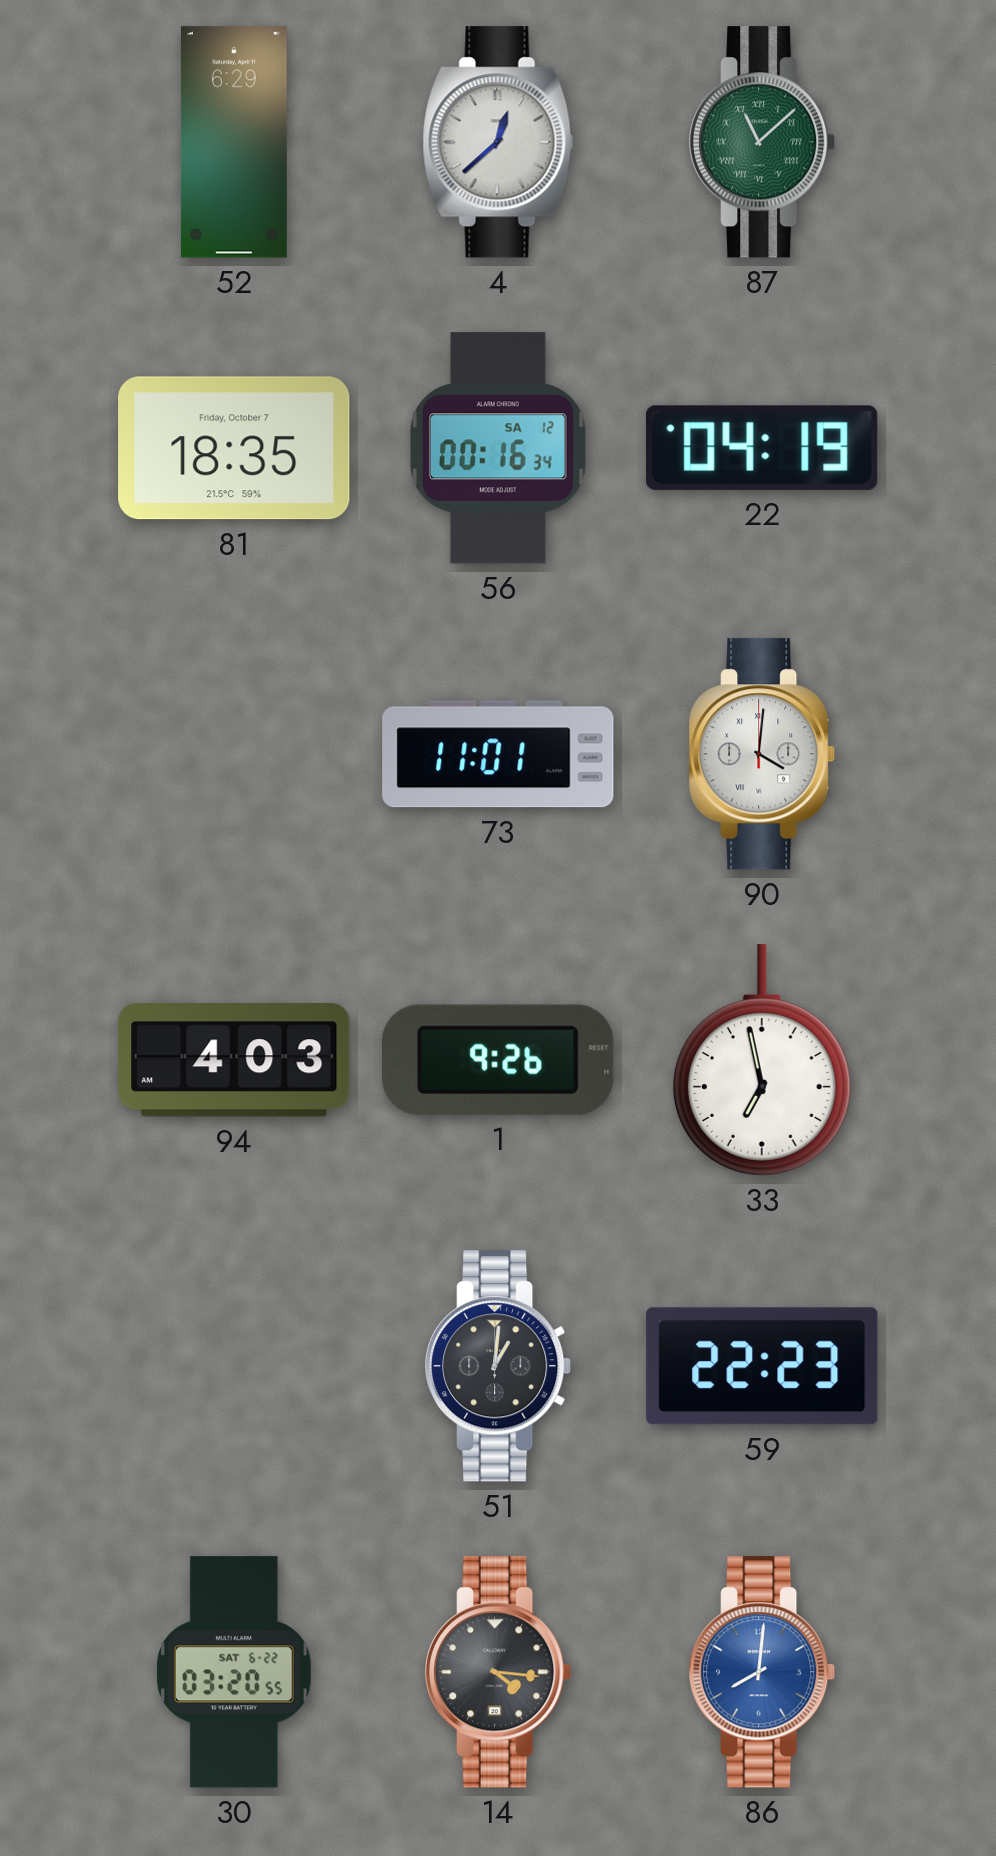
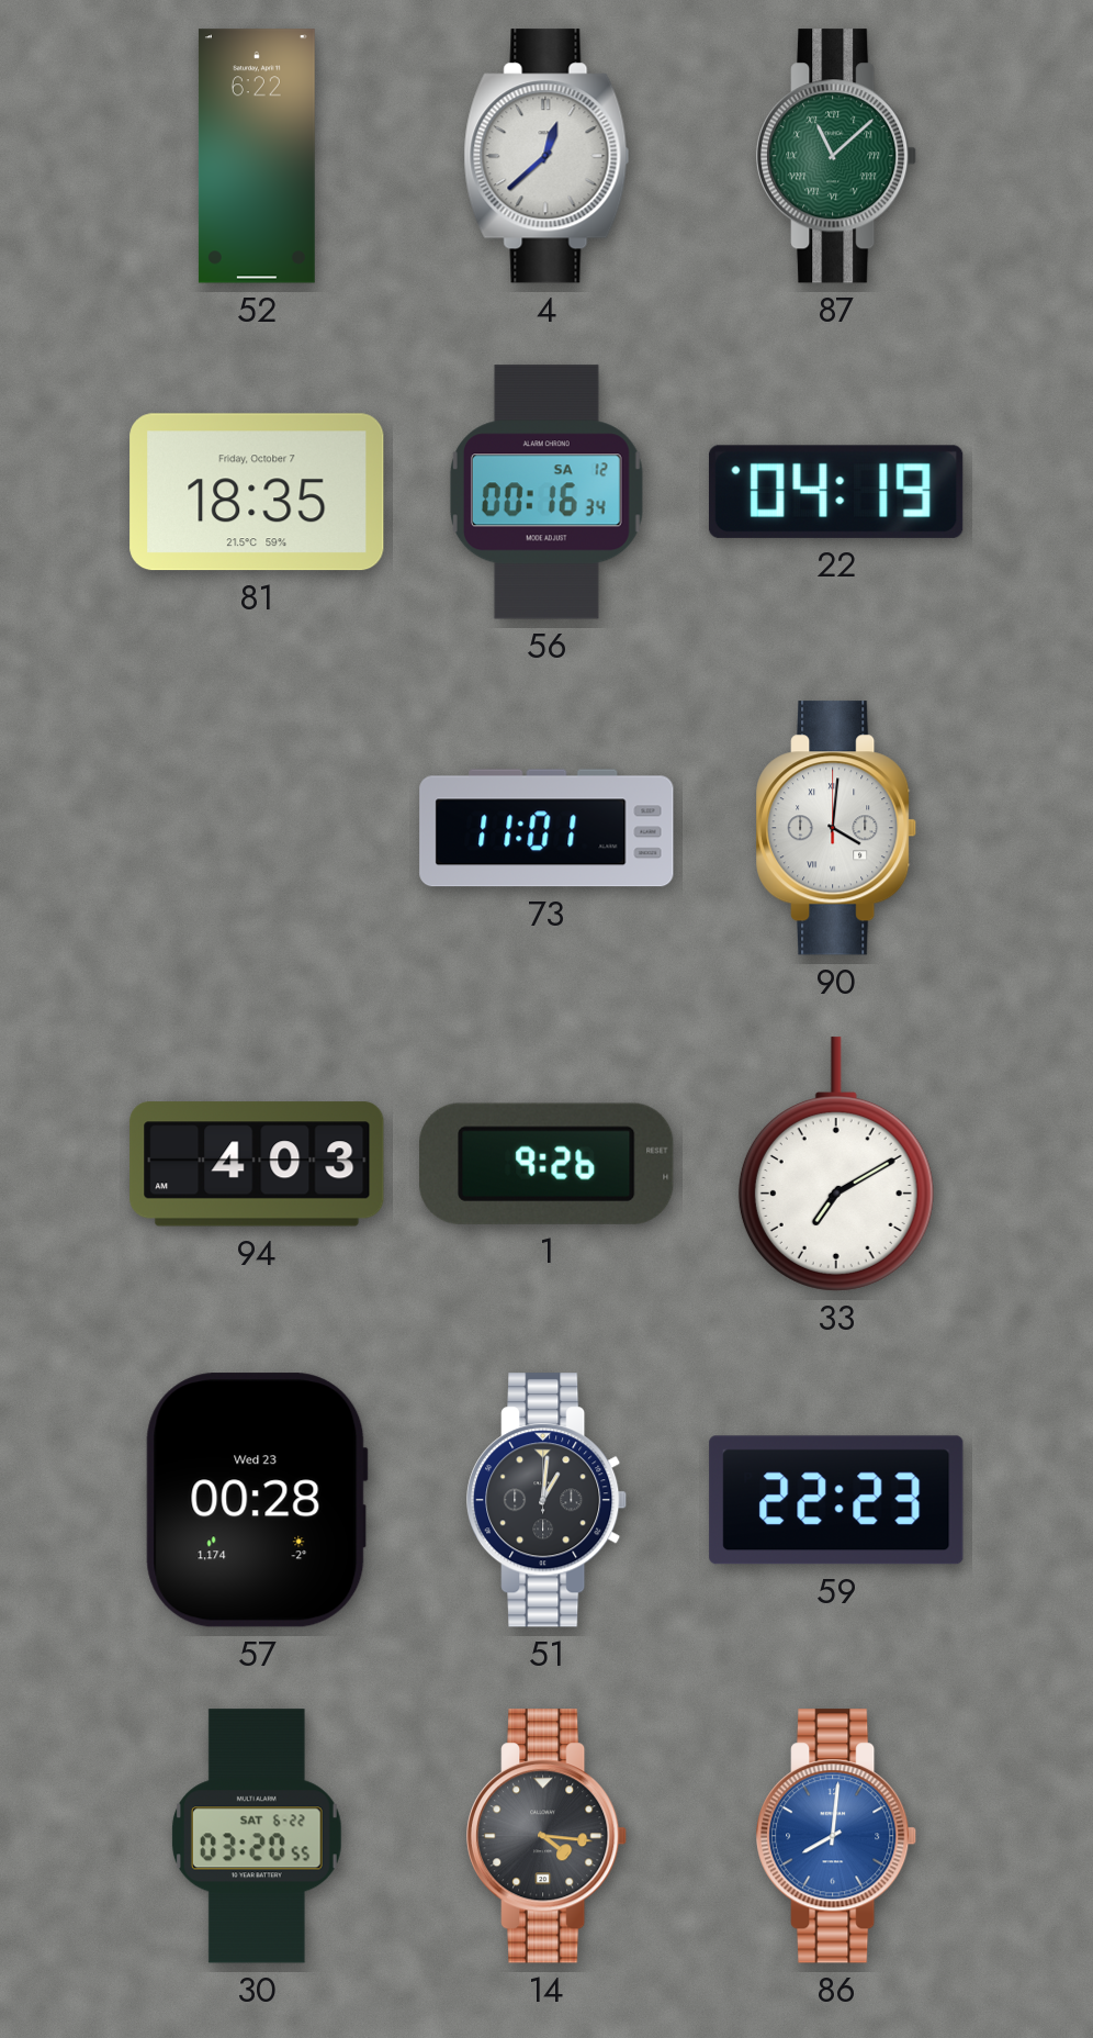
52: 6:29 -> 6:22
33: 6:58 -> 7:10
57: none -> 00:28
